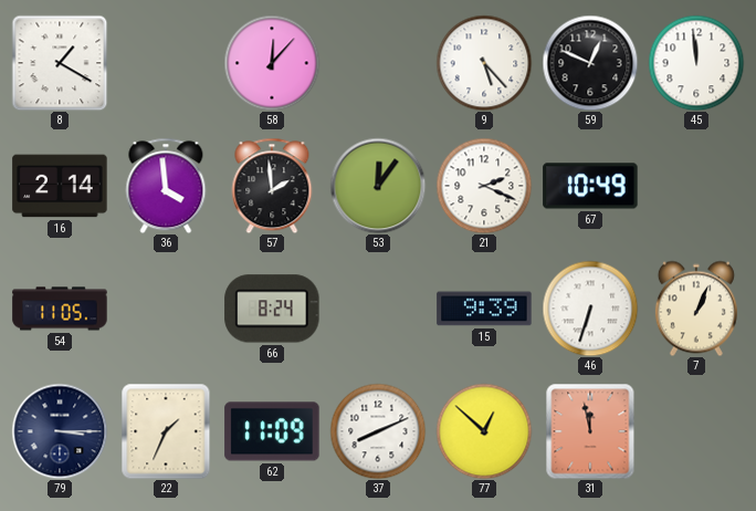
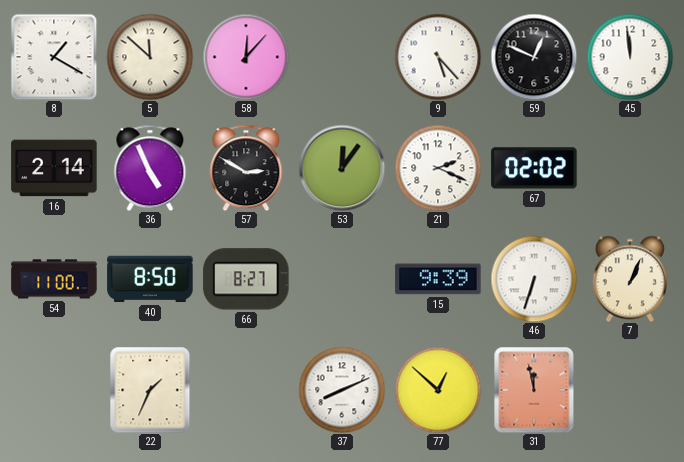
5: none -> 11:52
36: 3:59 -> 4:56
57: 1:59 -> 2:50
67: 10:49 -> 02:02
54: 11:05 -> 11:00
40: none -> 8:50
66: 8:24 -> 8:27
79: 3:15 -> none
62: 11:09 -> none
